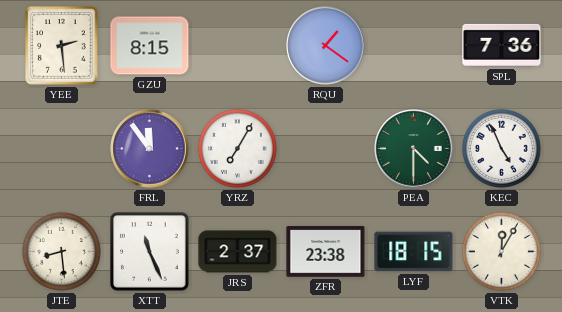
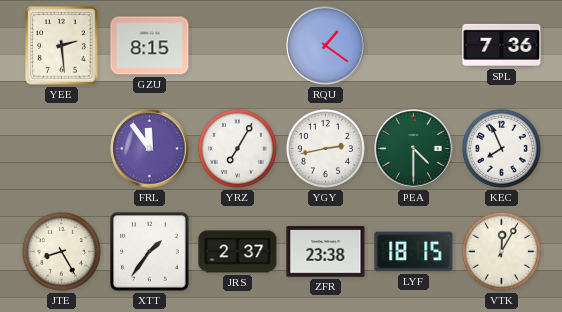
YGY: none -> 2:43
KEC: 4:56 -> 7:56
JTE: 8:29 -> 8:25
XTT: 11:26 -> 1:36
